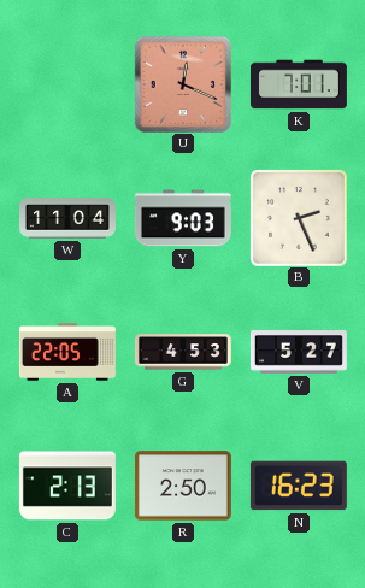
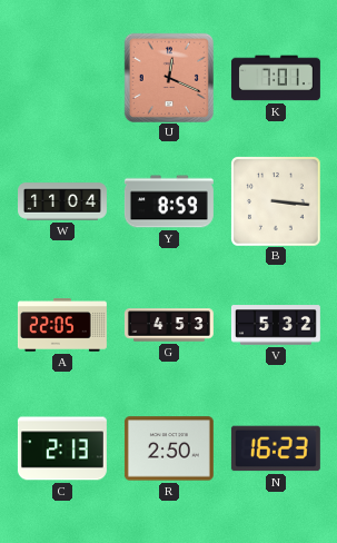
Y: 9:03 -> 8:59
B: 2:26 -> 3:16
V: 5:27 -> 5:32
